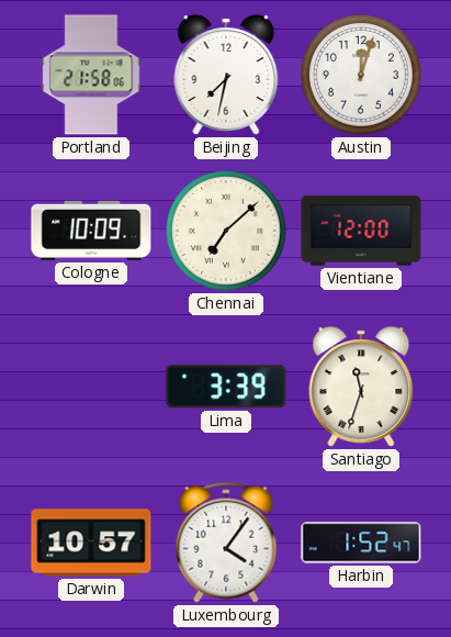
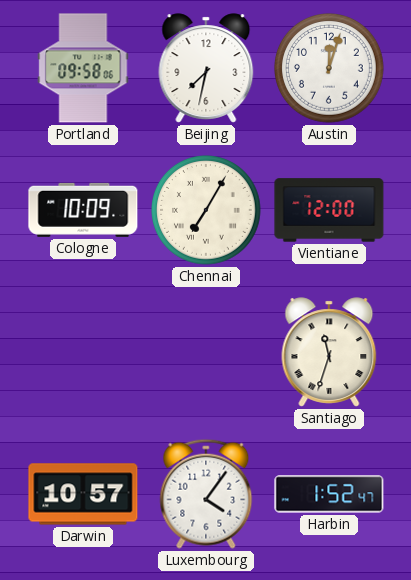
Portland: 21:58 -> 09:58
Chennai: 7:08 -> 7:05
Lima: 3:39 -> none
